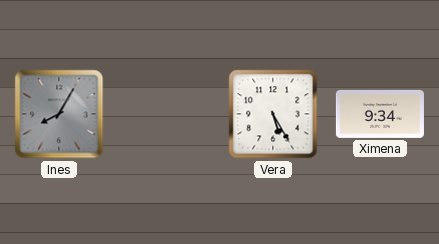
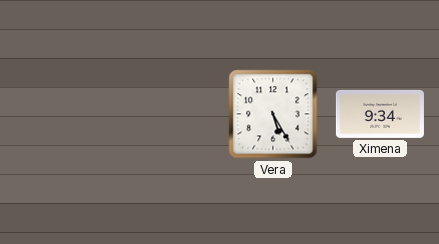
Ines: 8:05 -> none
